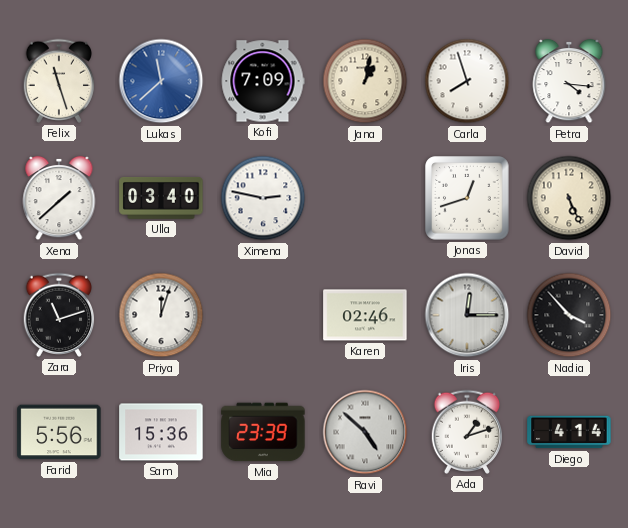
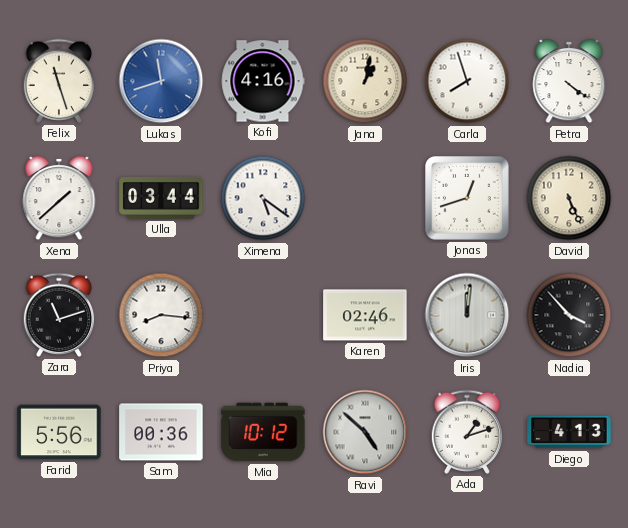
Lukas: 11:38 -> 11:42
Kofi: 7:09 -> 4:16
Petra: 4:16 -> 4:21
Ulla: 03:40 -> 03:44
Ximena: 2:47 -> 5:21
Priya: 12:03 -> 8:16
Iris: 12:15 -> 12:01
Sam: 15:36 -> 00:36
Mia: 23:39 -> 10:12
Diego: 4:14 -> 4:13
